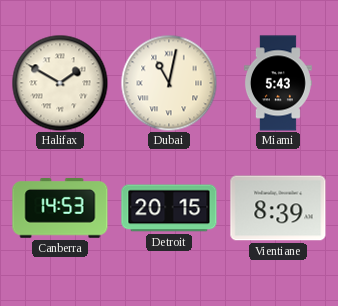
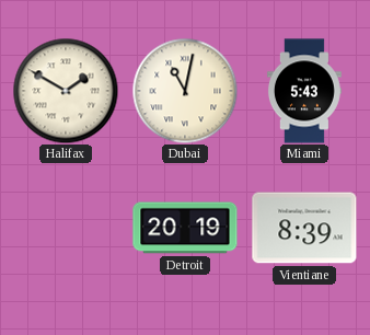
Canberra: 14:53 -> none
Detroit: 20:15 -> 20:19
